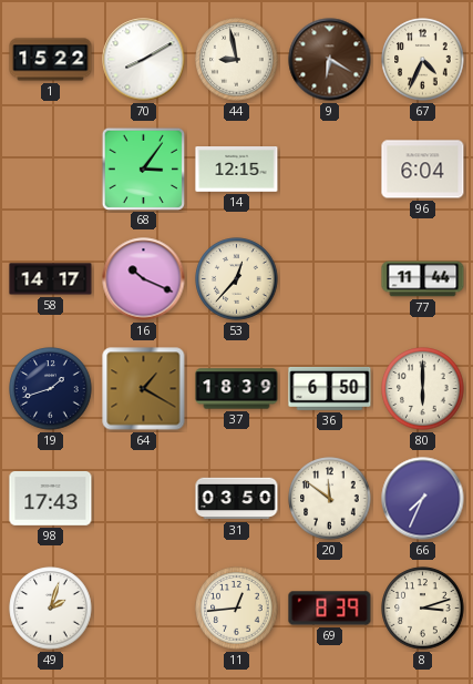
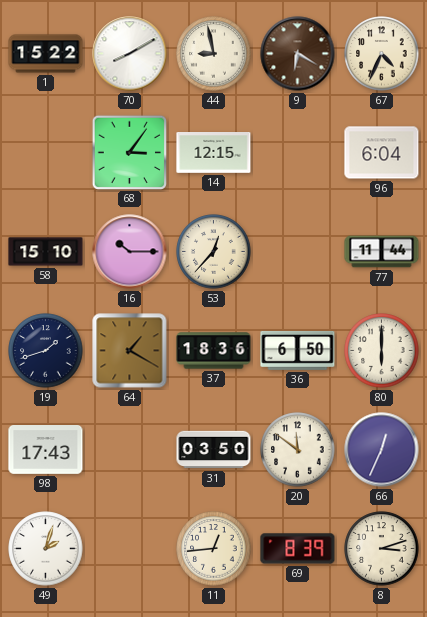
58: 14:17 -> 15:10
16: 10:19 -> 10:15
37: 18:39 -> 18:36
66: 7:34 -> 12:34
